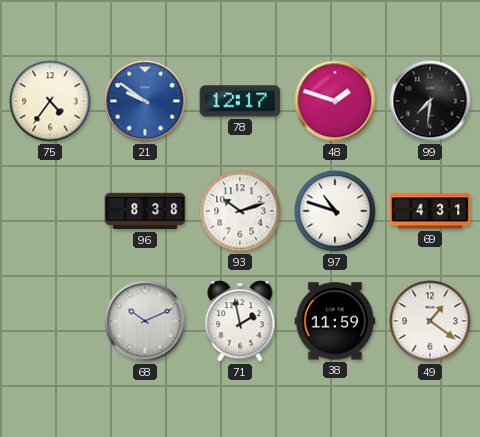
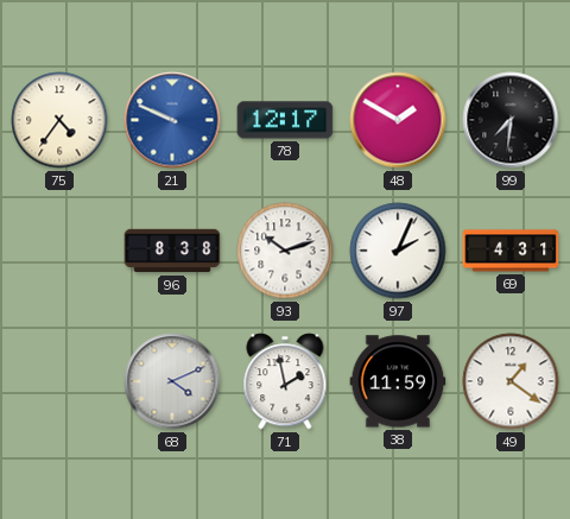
21: 9:51 -> 9:49
48: 1:48 -> 1:50
97: 10:48 -> 2:04
68: 10:11 -> 4:11
